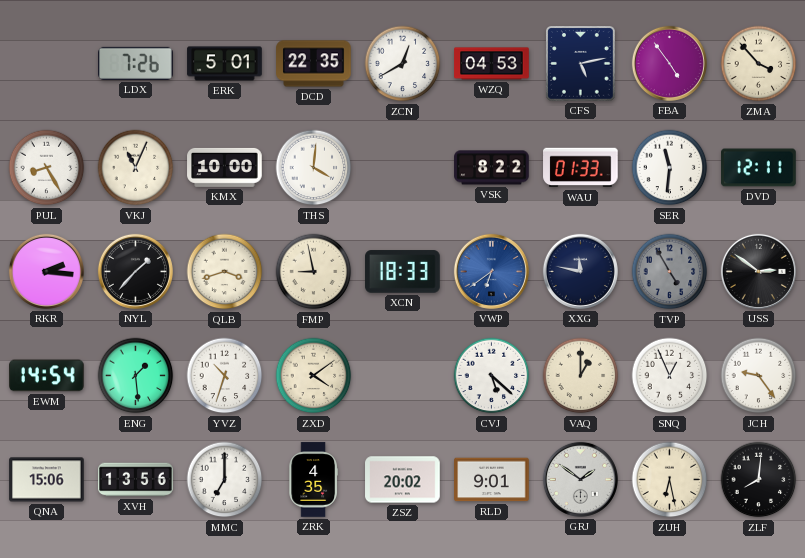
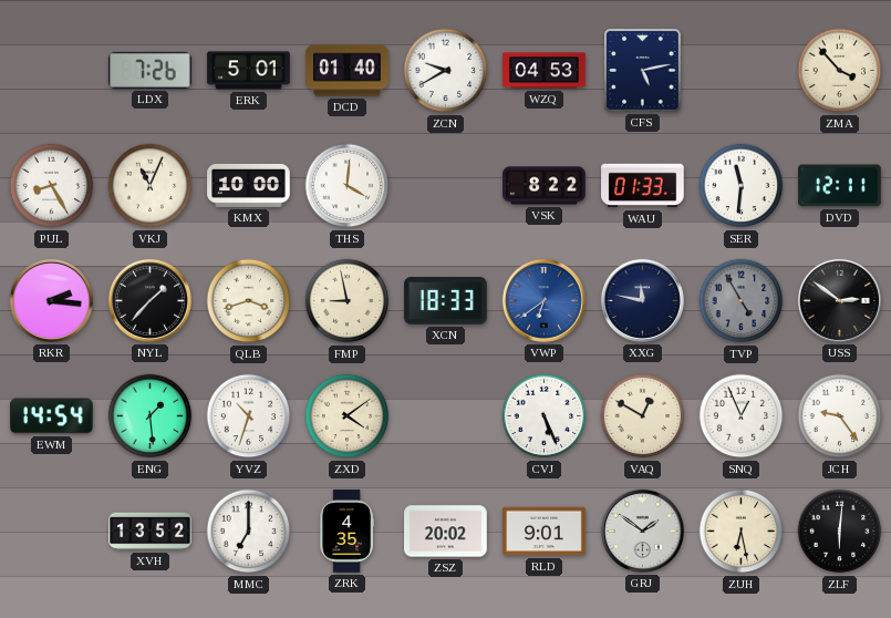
DCD: 22:35 -> 01:40
ZCN: 12:40 -> 9:40
FBA: 4:54 -> none
CVJ: 5:22 -> 5:26
VAQ: 1:00 -> 12:50
QNA: 15:06 -> none
XVH: 13:56 -> 13:52
ZLF: 8:01 -> 6:01
